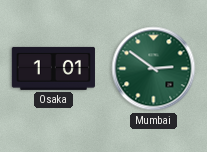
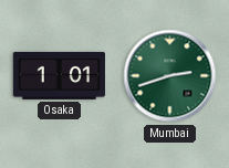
Mumbai: 2:51 -> 2:42
